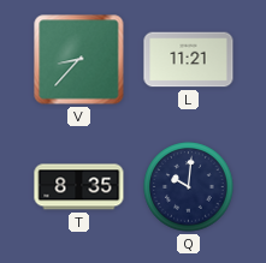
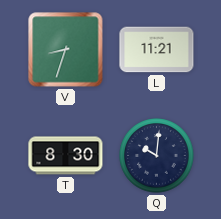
V: 8:37 -> 8:33
T: 8:35 -> 8:30
